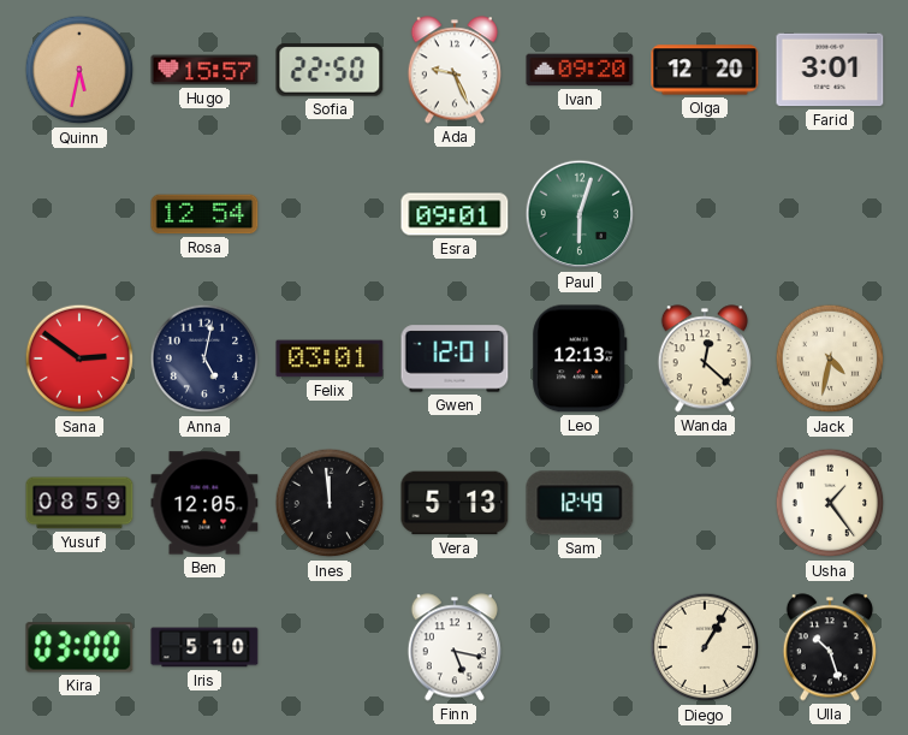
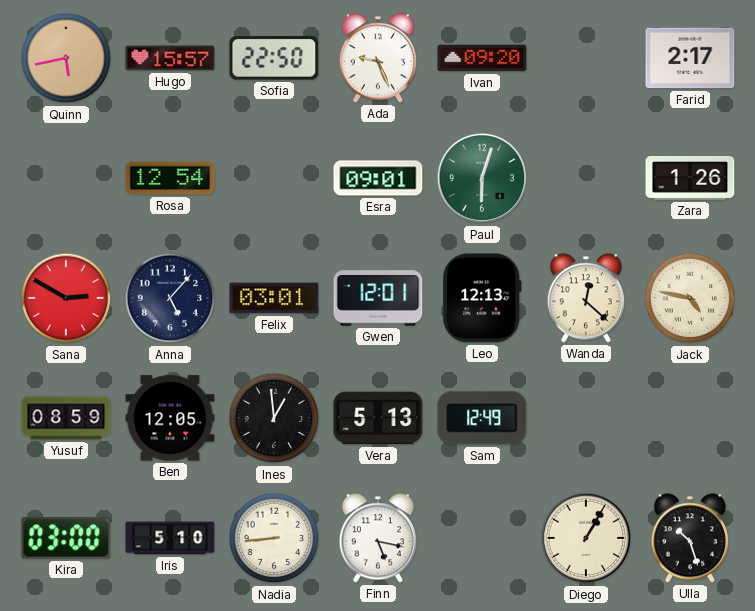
Quinn: 5:32 -> 5:43
Olga: 12:20 -> none
Farid: 3:01 -> 2:17
Zara: none -> 1:26
Sana: 2:51 -> 2:50
Anna: 5:02 -> 5:07
Jack: 4:32 -> 4:47
Ines: 11:59 -> 12:59
Usha: 1:24 -> none
Nadia: none -> 8:44
